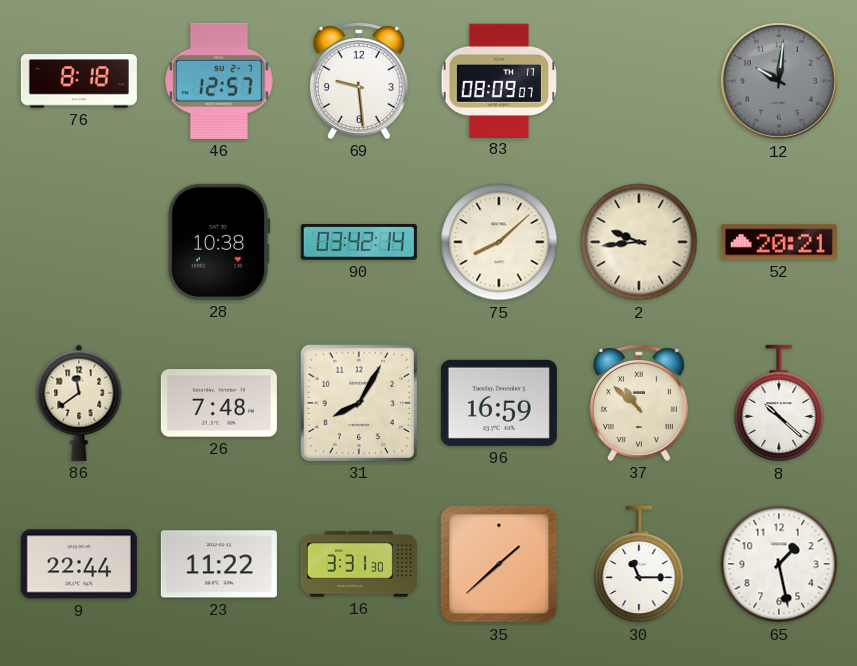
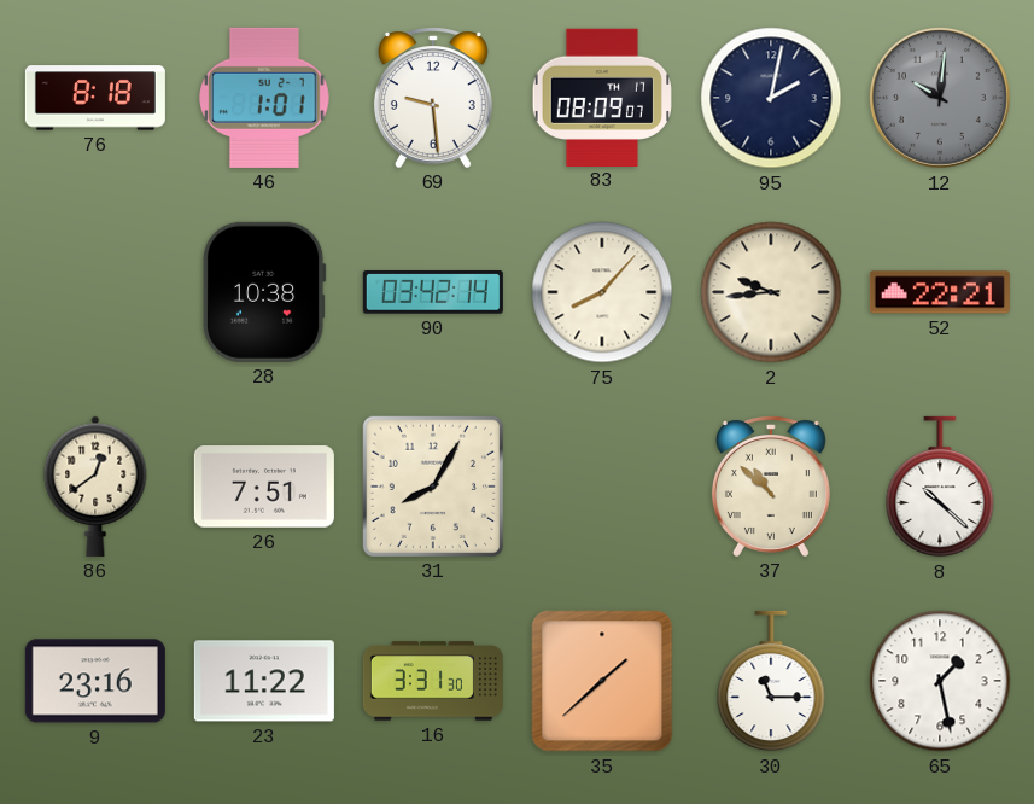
46: 12:57 -> 1:01
95: none -> 2:02
75: 8:08 -> 8:07
52: 20:21 -> 22:21
86: 11:39 -> 12:39
26: 7:48 -> 7:51
96: 16:59 -> none
9: 22:44 -> 23:16
